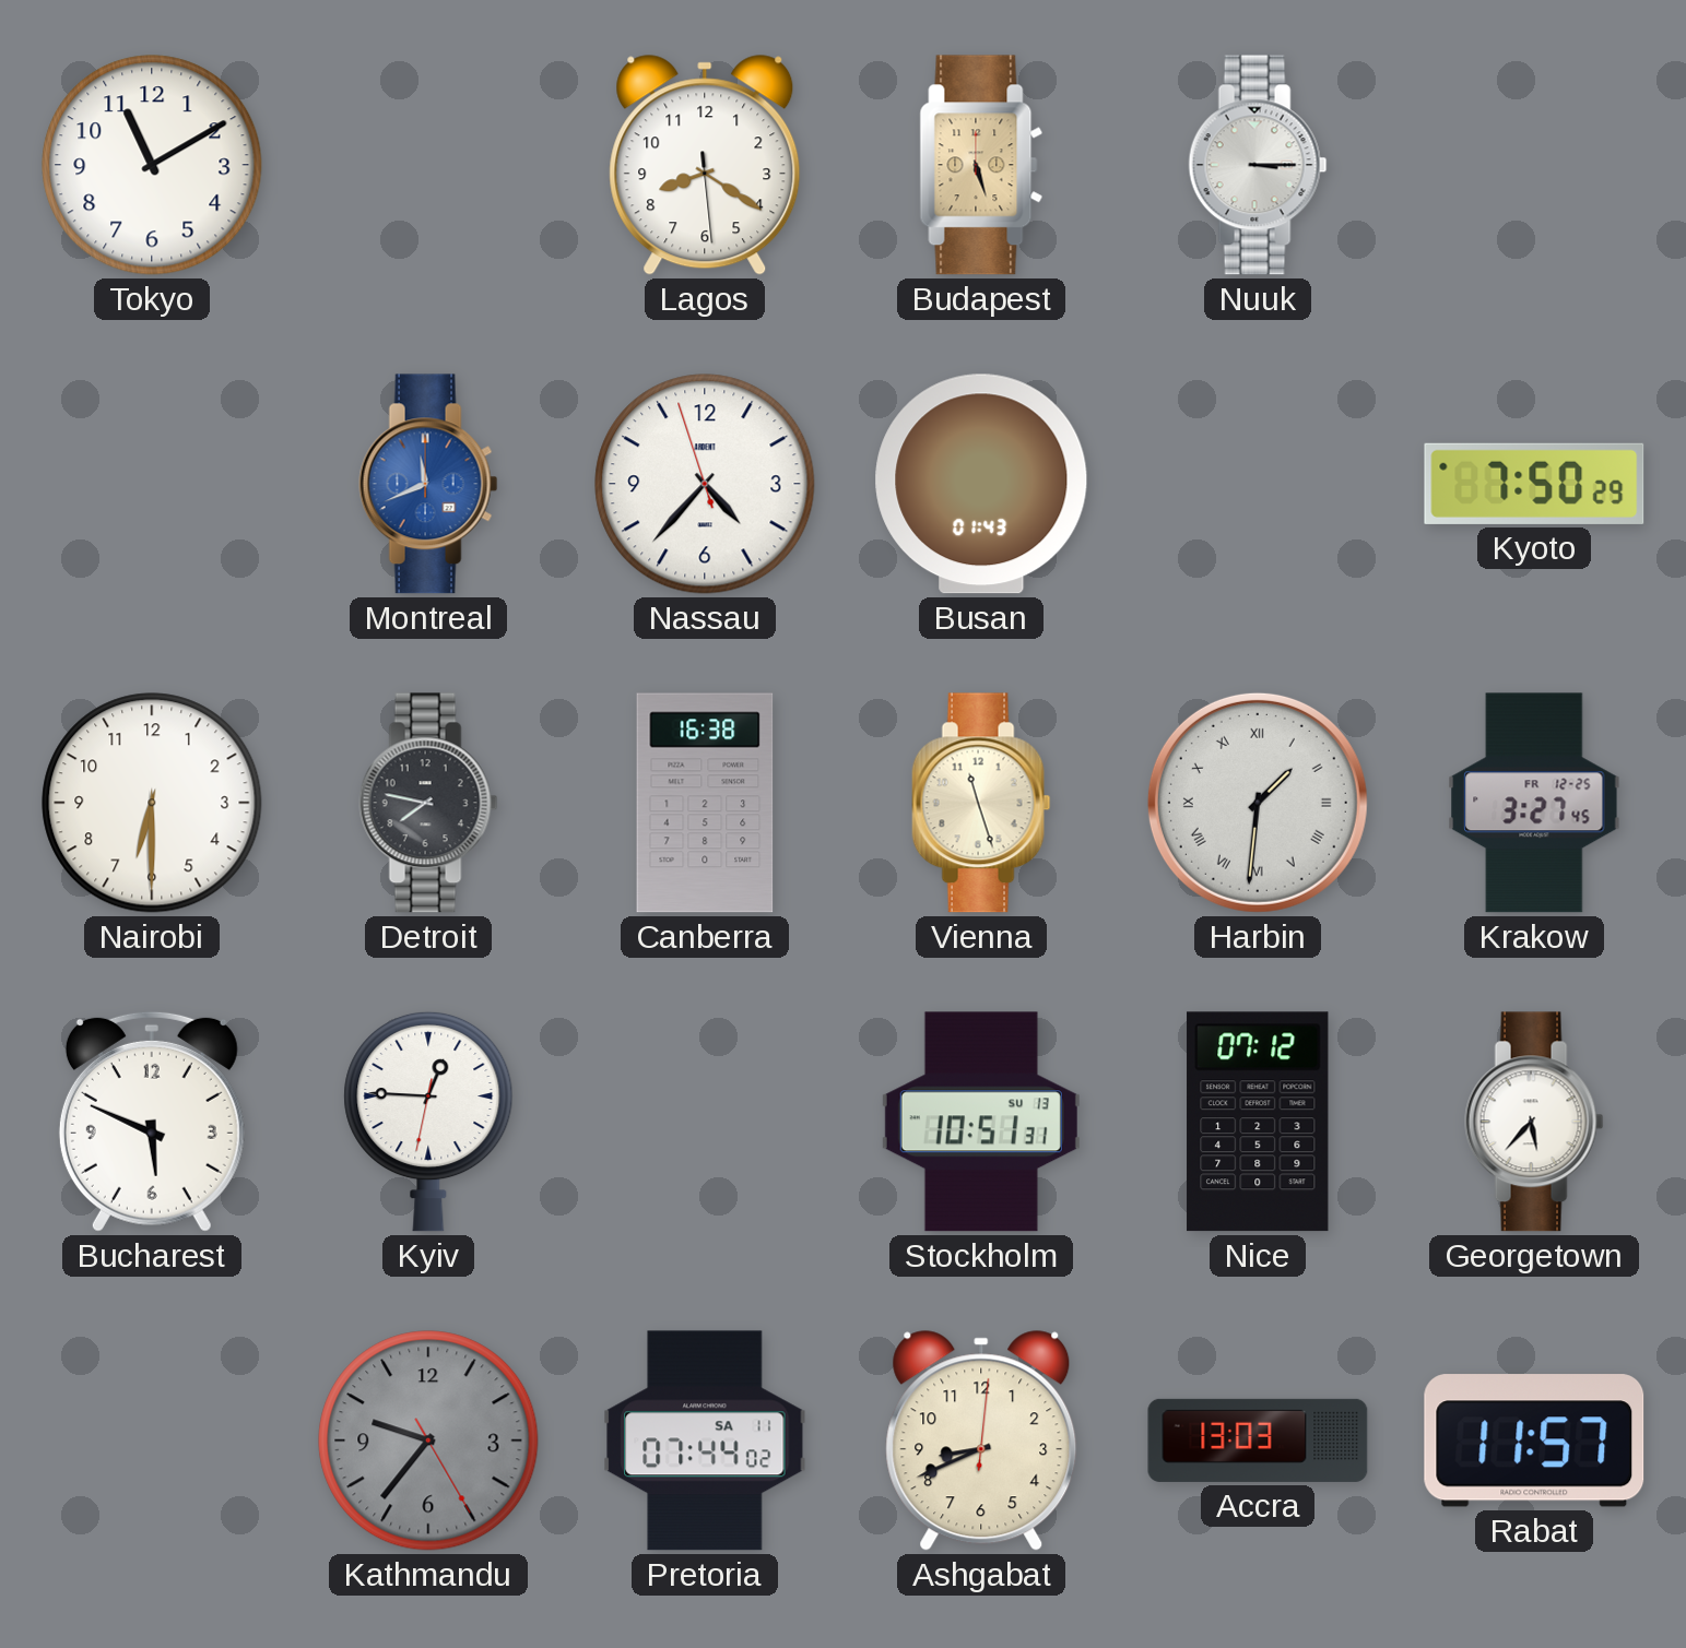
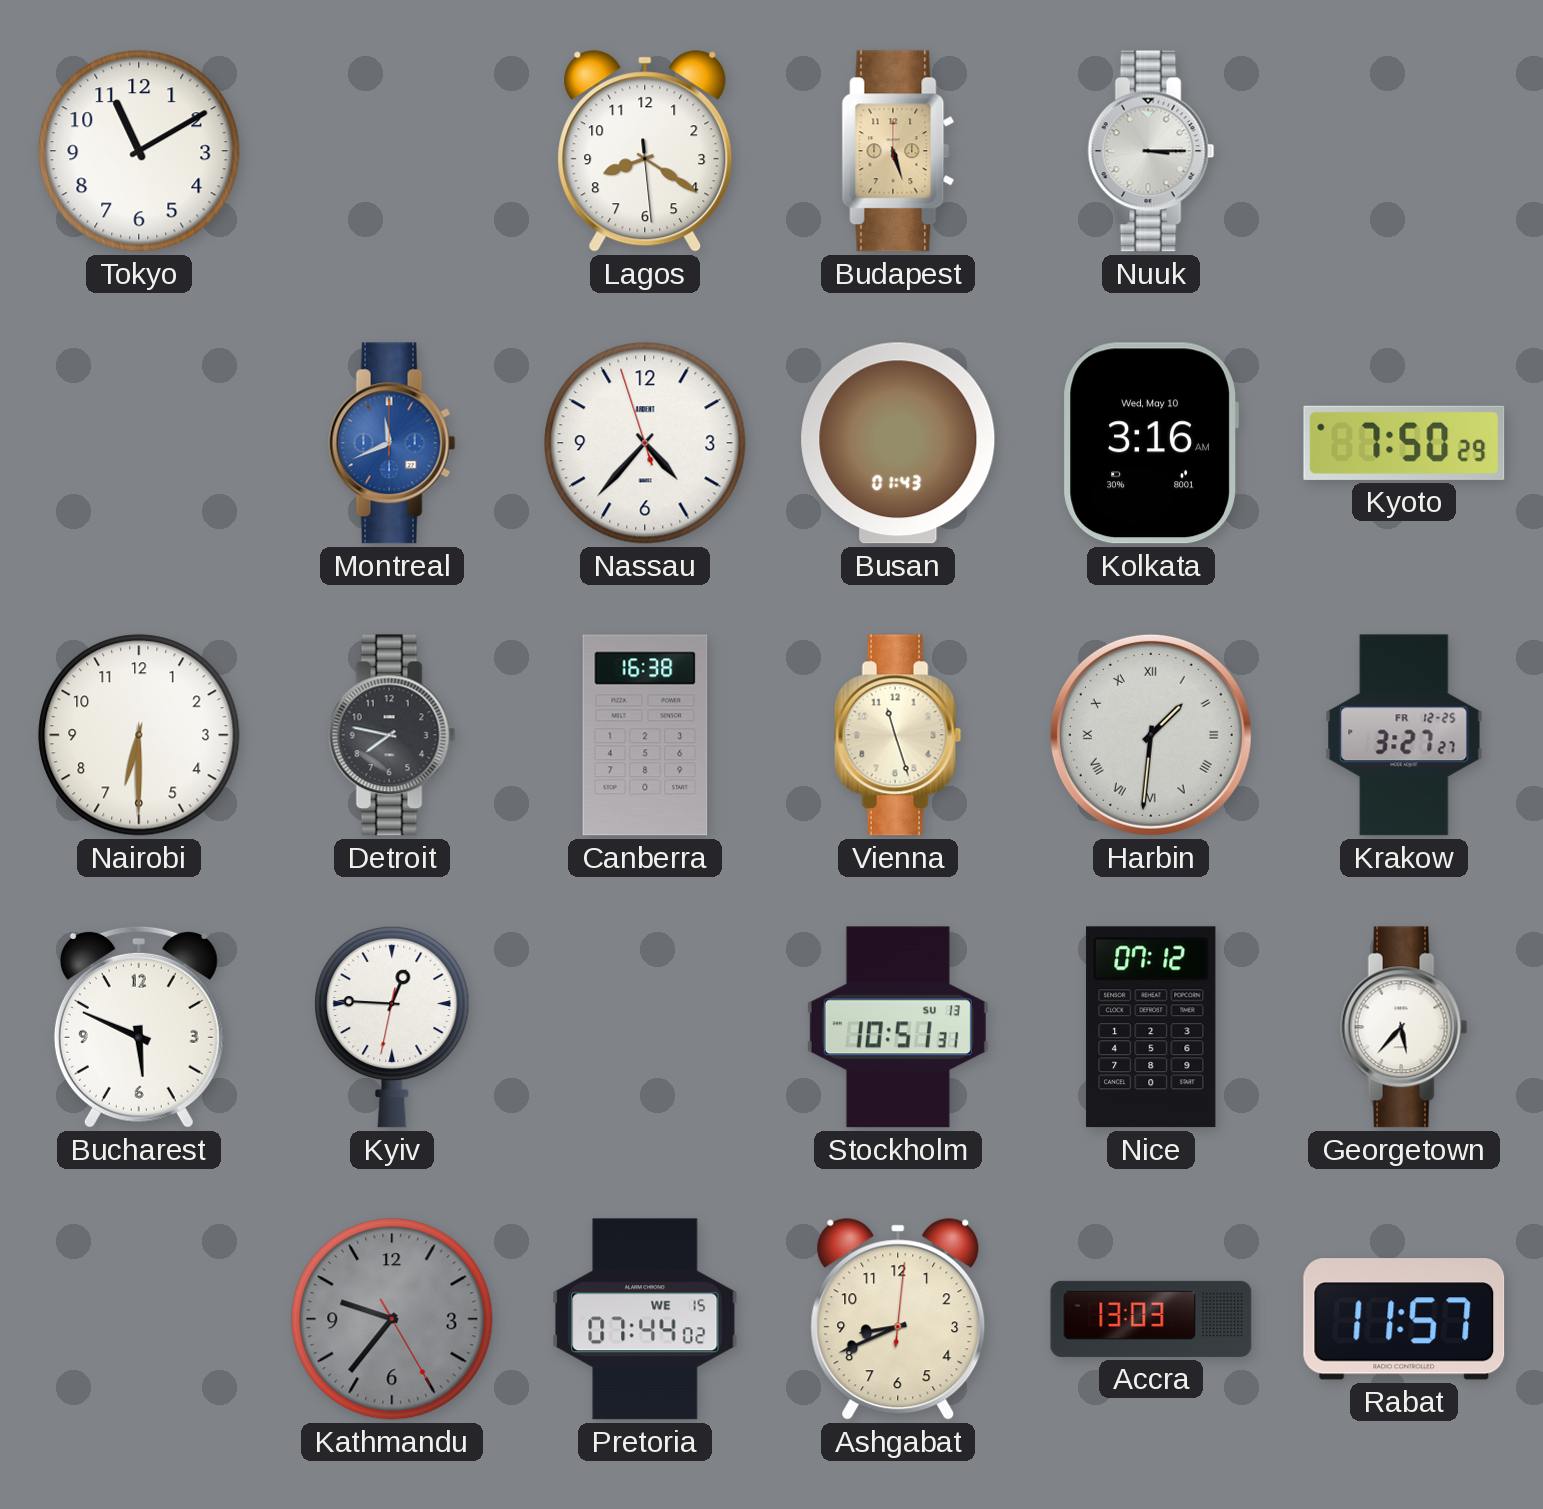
Kolkata: none -> 3:16
Krakow: 3:27:45 -> 3:27:27
Pretoria date: SA 11 -> WE 15
